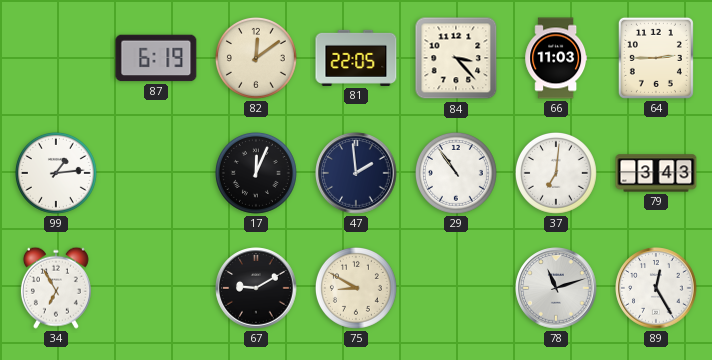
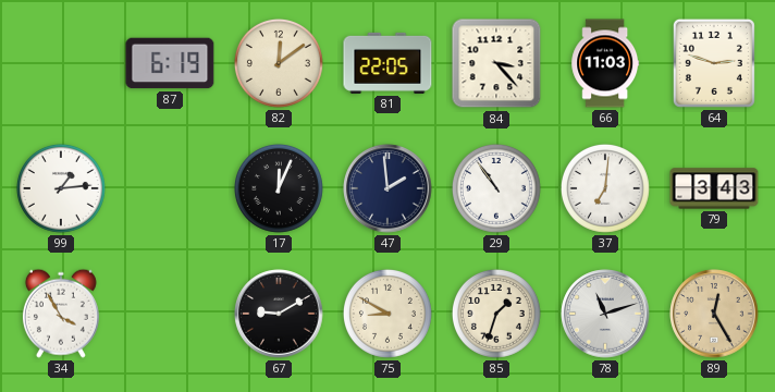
64: 2:45 -> 2:48
34: 6:55 -> 3:55
85: none -> 1:33
89 dial: white -> champagne
